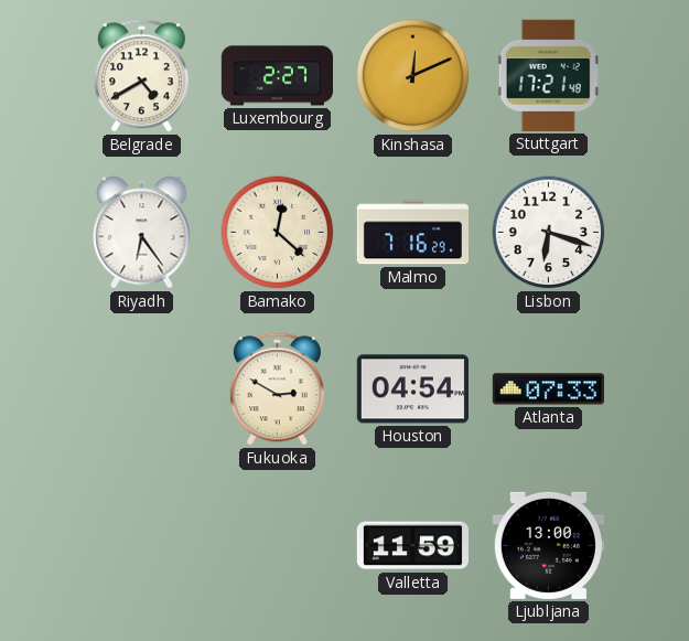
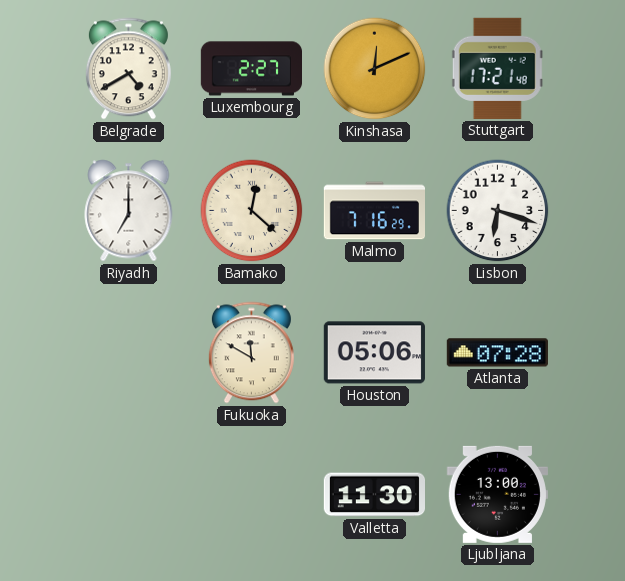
Riyadh: 6:24 -> 7:00
Fukuoka: 2:50 -> 11:50
Houston: 04:54 -> 05:06
Atlanta: 07:33 -> 07:28
Valletta: 11:59 -> 11:30
